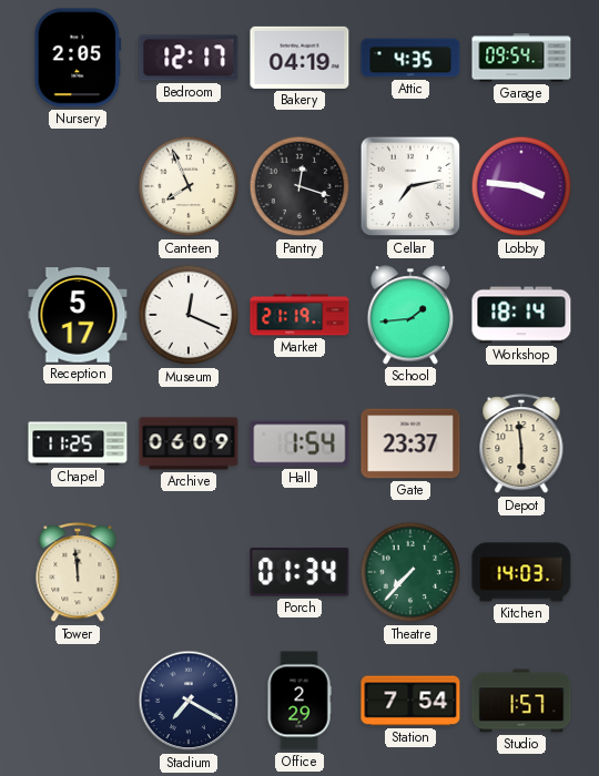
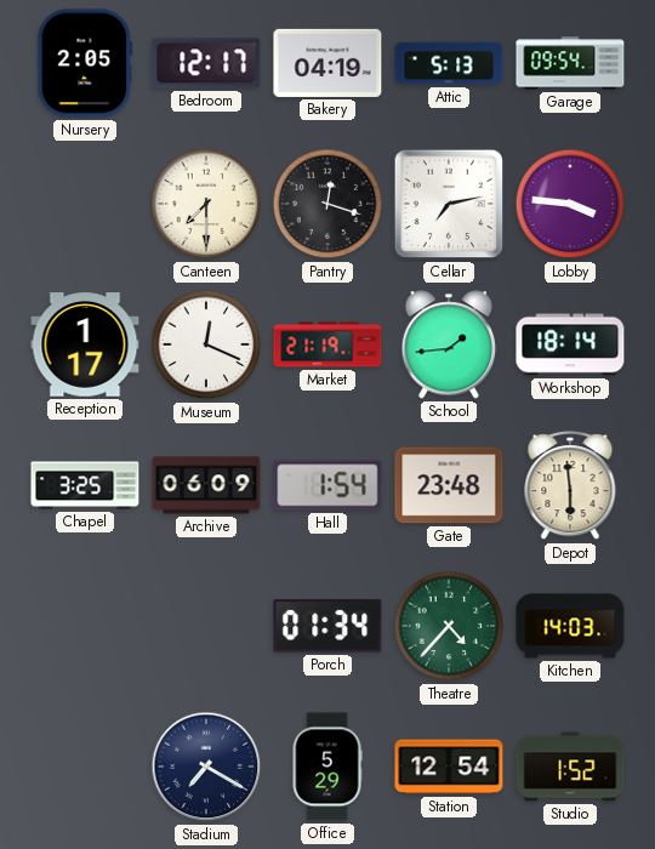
Attic: 4:35 -> 5:13
Canteen: 7:56 -> 7:30
Reception: 5:17 -> 1:17
Chapel: 11:25 -> 3:25
Gate: 23:37 -> 23:48
Tower: 11:59 -> none
Theatre: 7:37 -> 4:37
Office: 2:29 -> 5:29
Station: 7:54 -> 12:54
Studio: 1:57 -> 1:52
